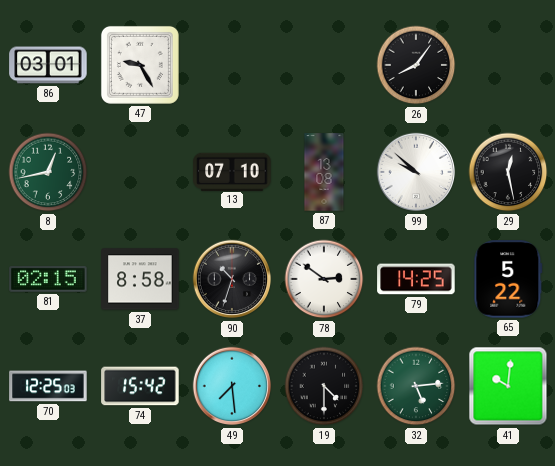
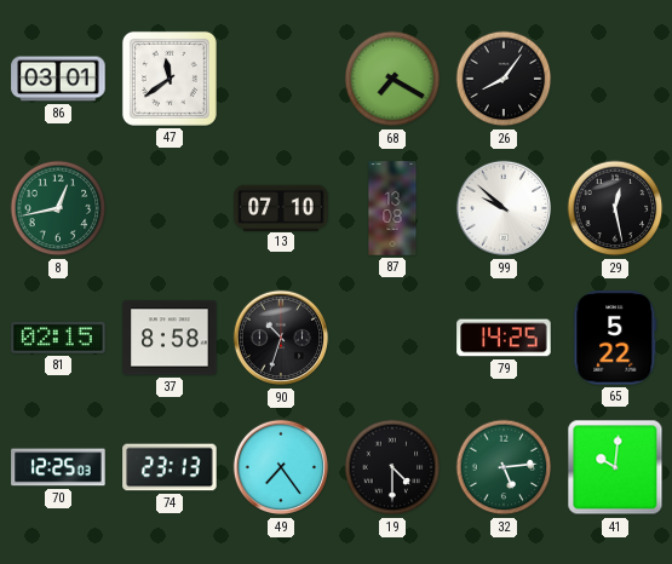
47: 9:25 -> 11:39
68: none -> 7:20
78: 2:51 -> none
74: 15:42 -> 23:13
49: 7:29 -> 7:24
